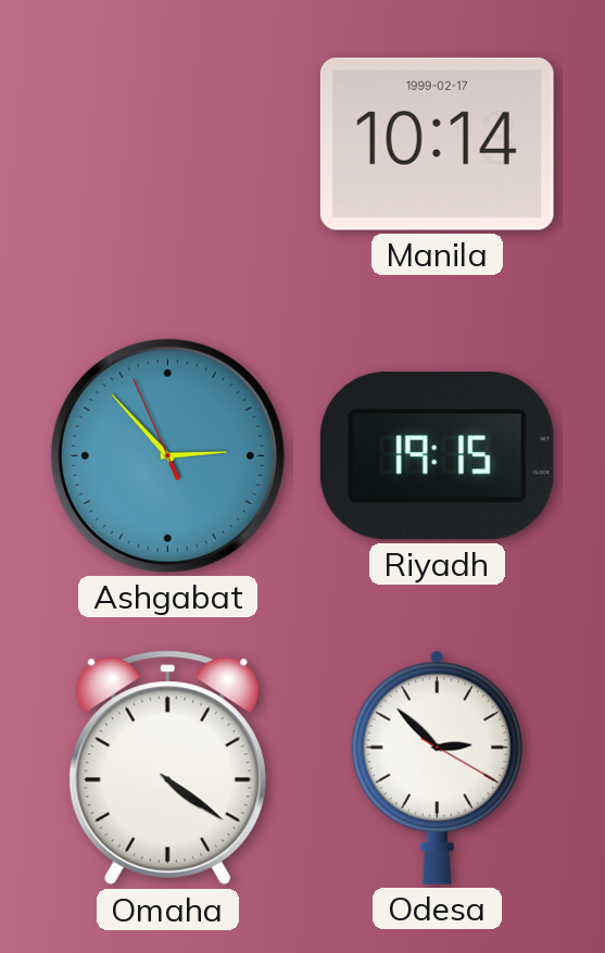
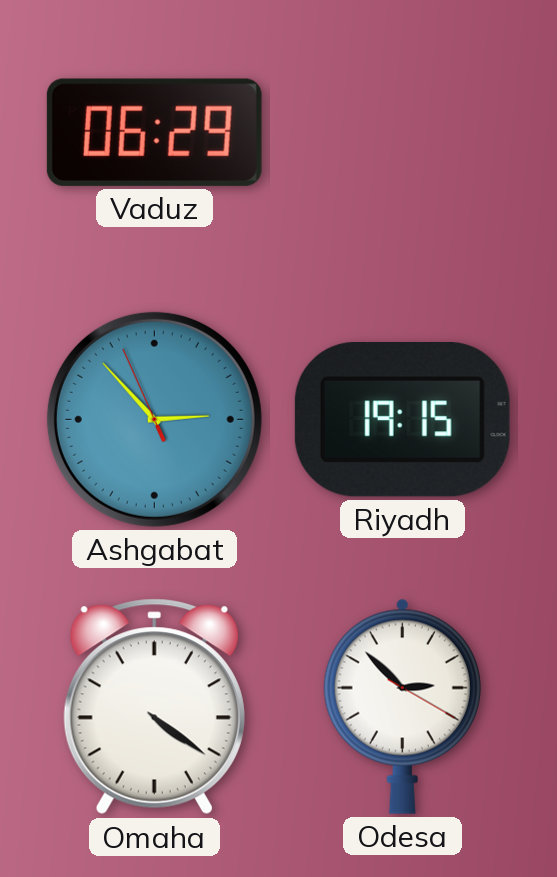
Vaduz: none -> 06:29
Manila: 10:14 -> none
